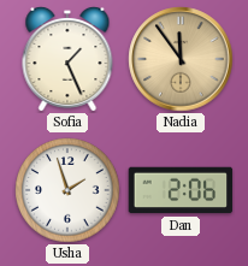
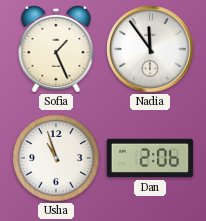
Nadia dial: champagne -> white
Usha: 1:57 -> 10:57
